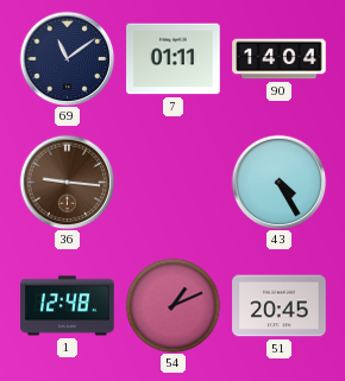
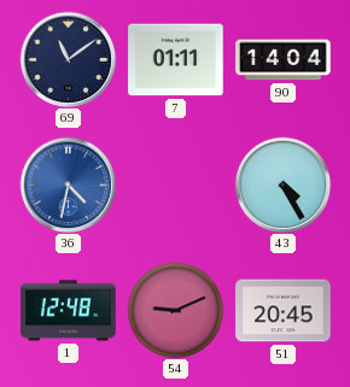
36: 9:16 -> 4:32
36 dial: brown -> blue
54: 1:11 -> 9:11
